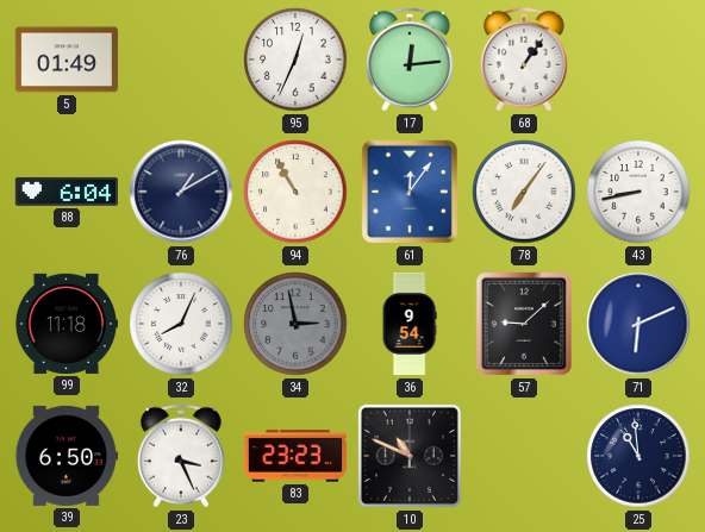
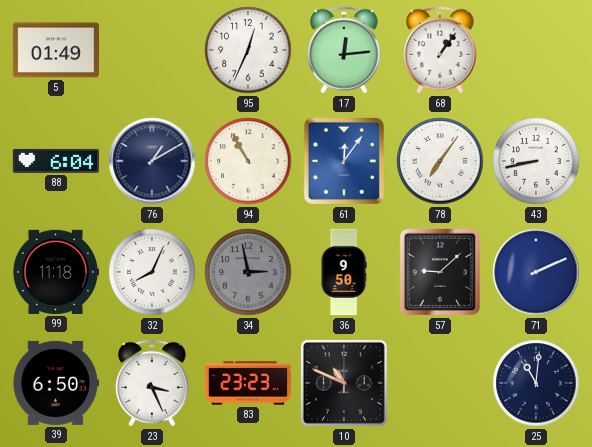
36: 9:54 -> 9:50
71: 6:11 -> 2:11
25: 10:59 -> 11:01
